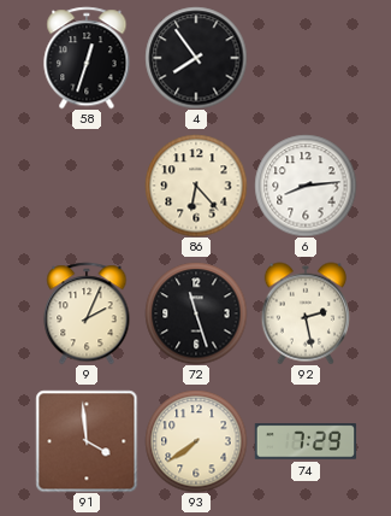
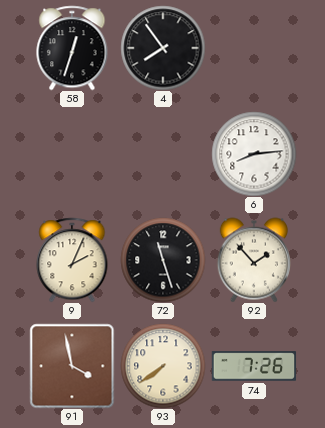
86: 6:23 -> none
92: 2:28 -> 1:53
91: 3:59 -> 3:58
74: 7:29 -> 7:26
